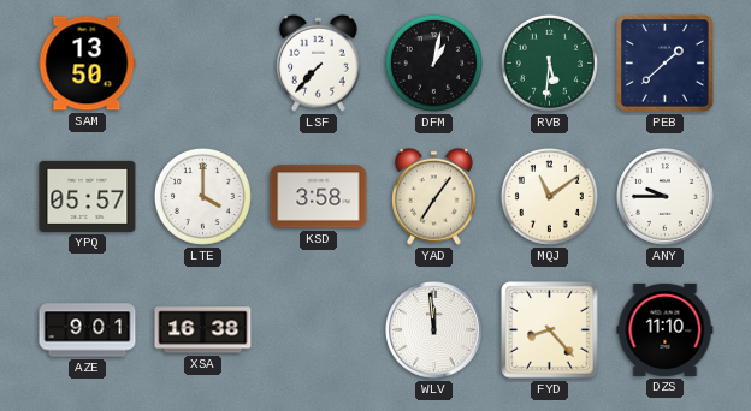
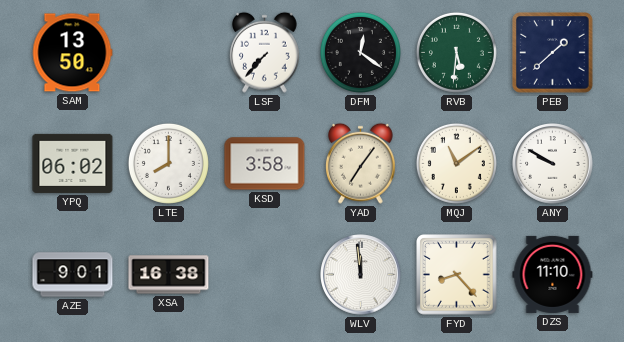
DFM: 1:02 -> 12:21
YPQ: 05:57 -> 06:02
LTE: 4:00 -> 8:00
ANY: 9:45 -> 9:50
